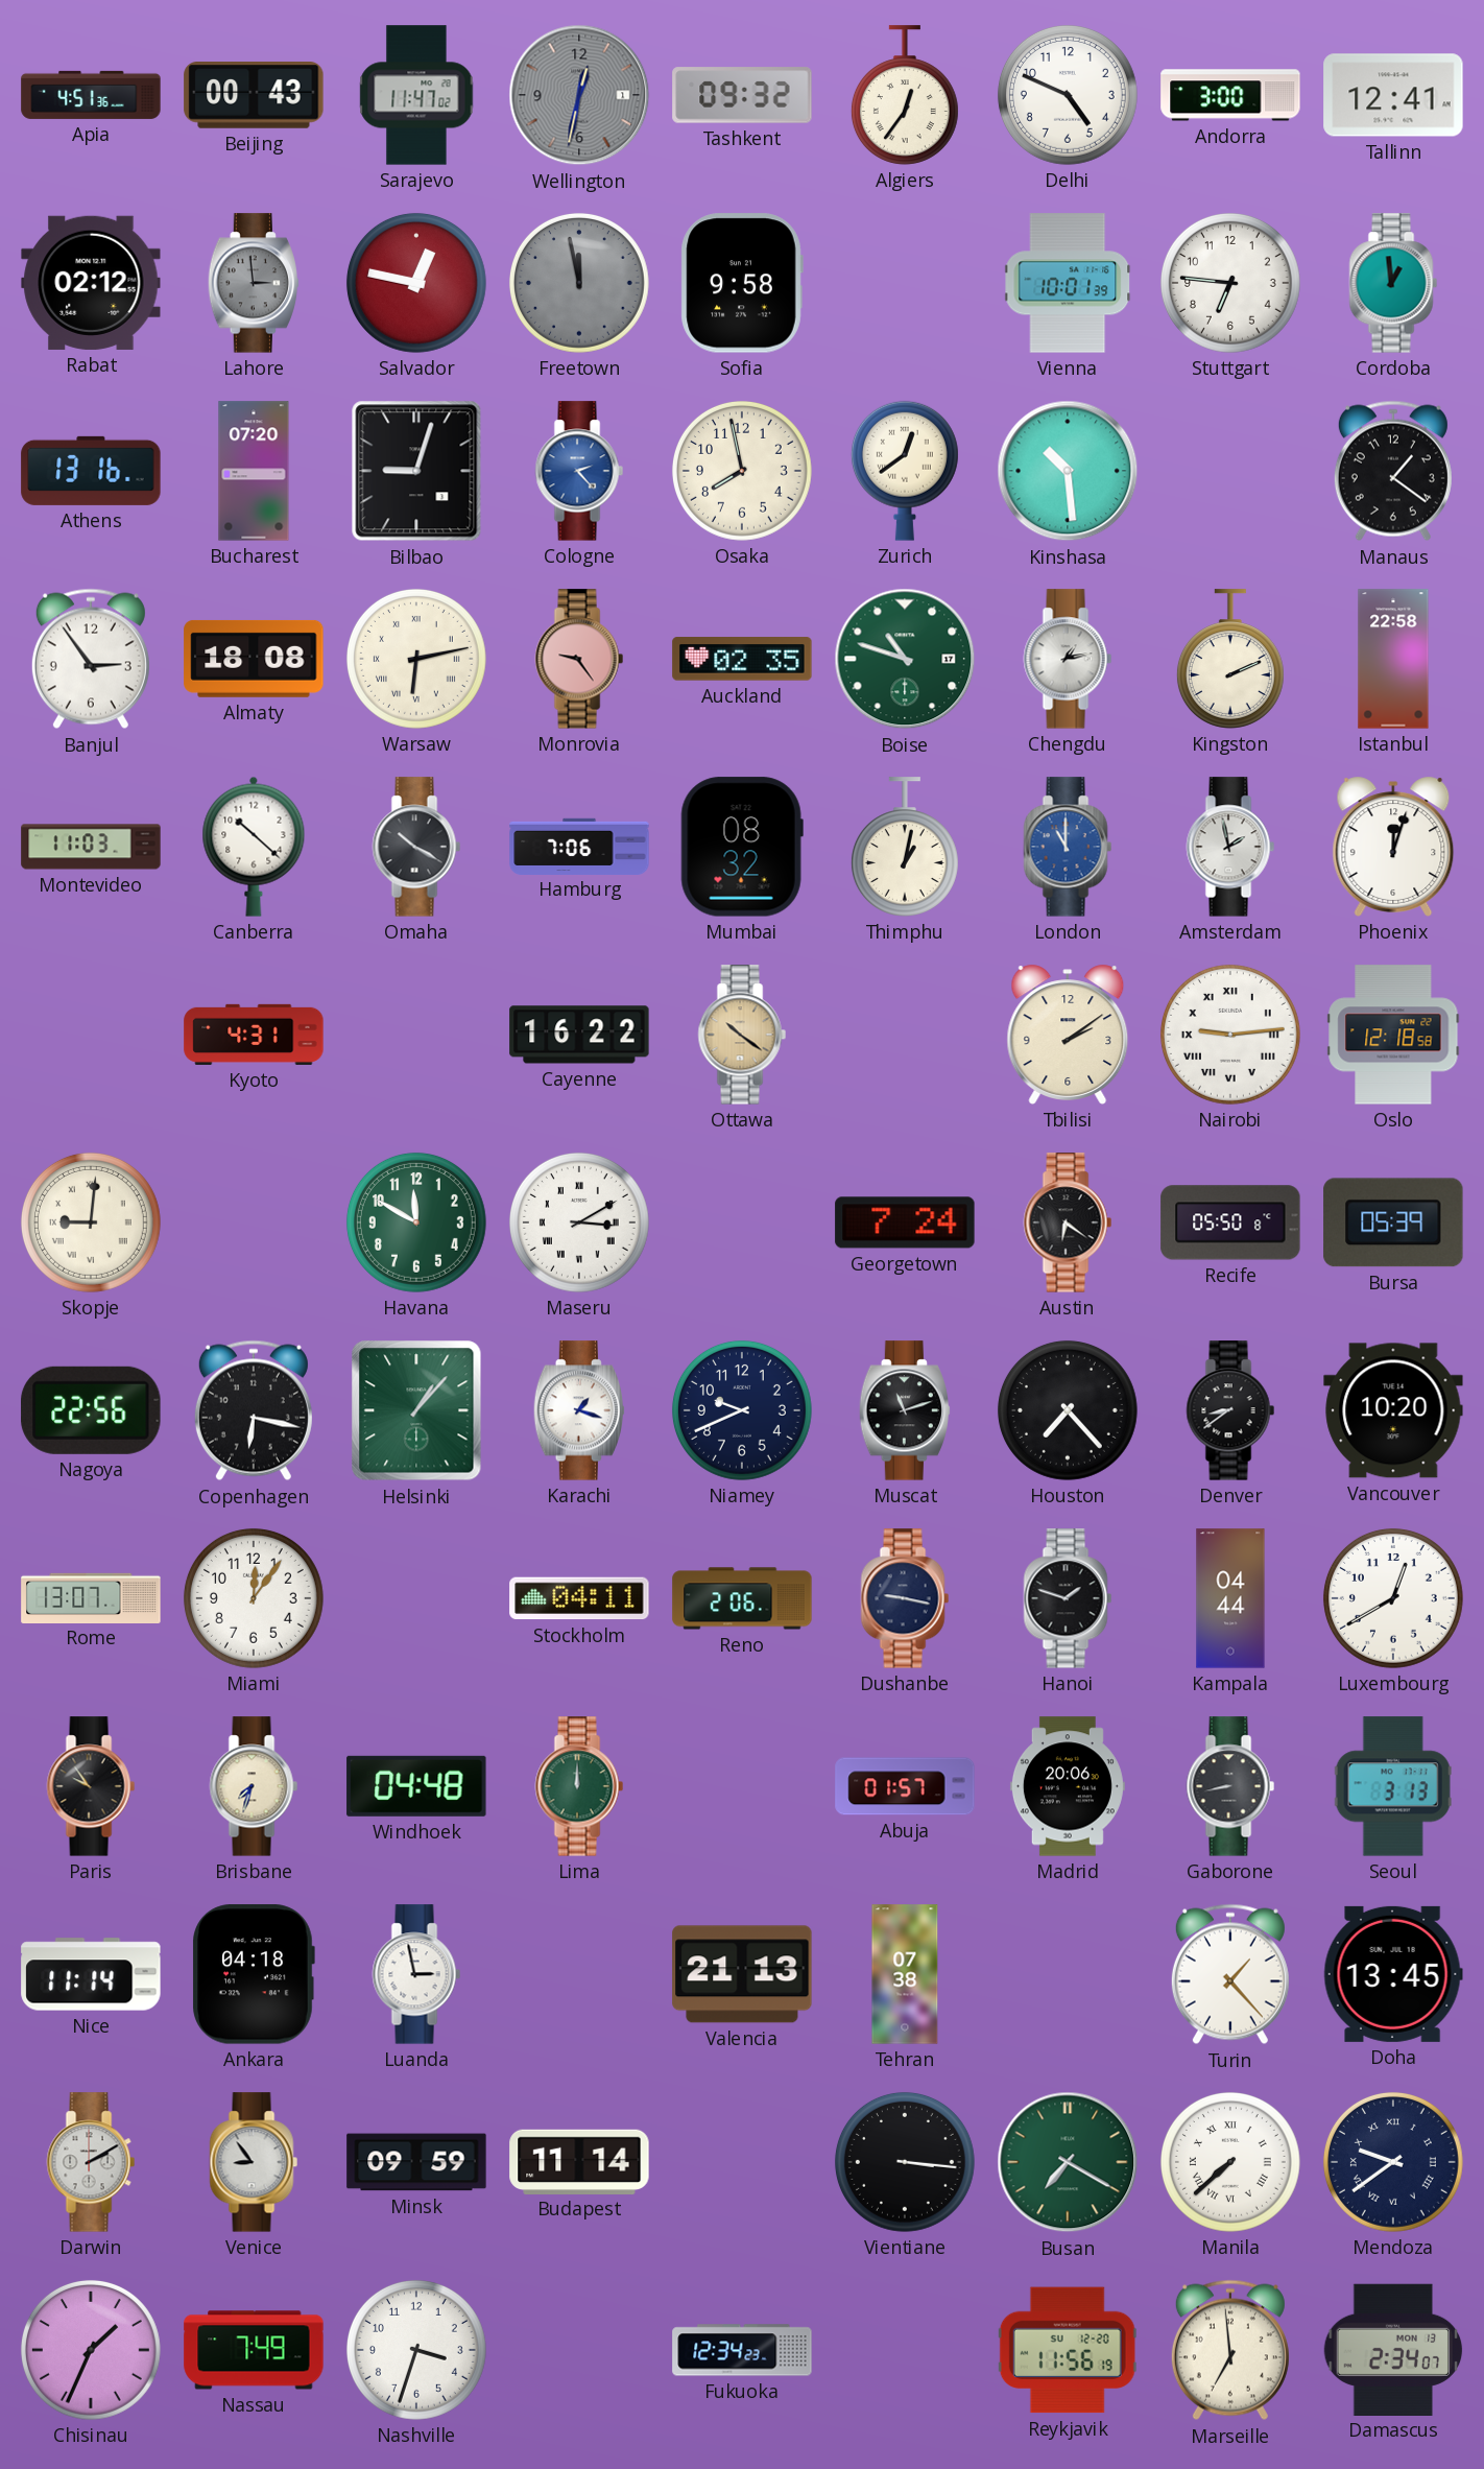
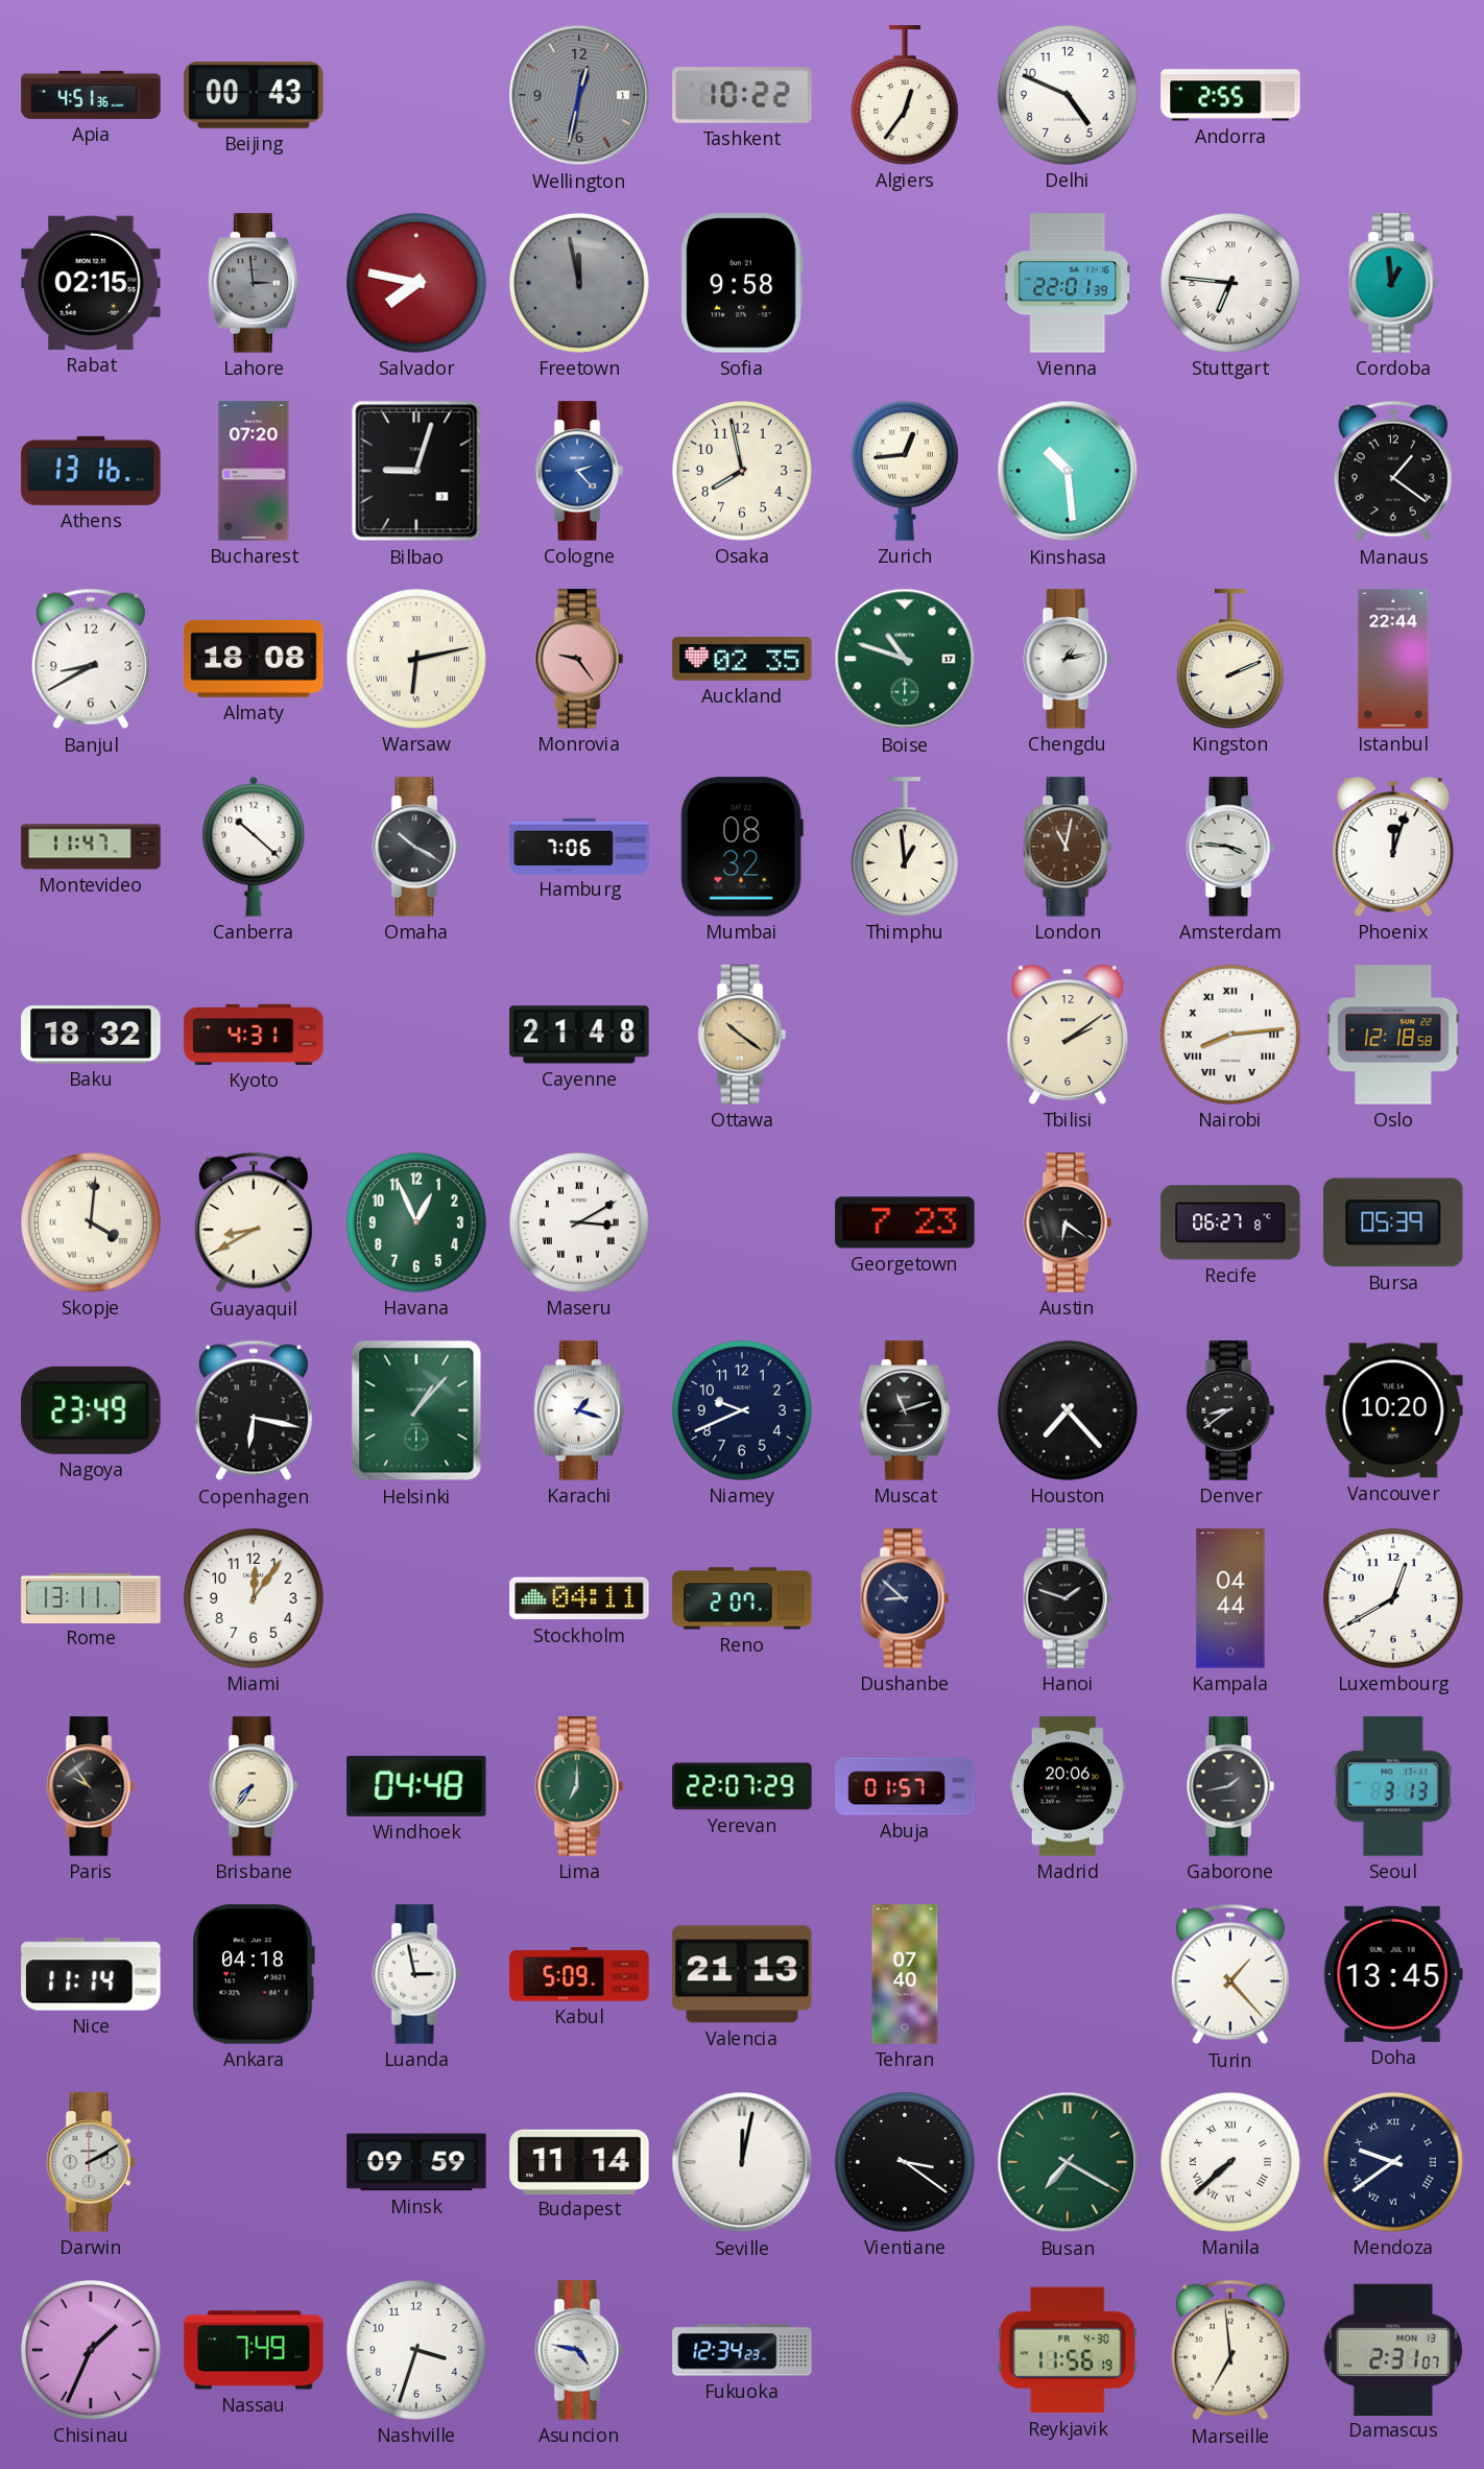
Sarajevo: 11:47 -> none
Tashkent: 09:32 -> 10:22
Andorra: 3:00 -> 2:55
Tallinn: 12:41 -> none
Rabat: 02:12 -> 02:15
Salvador: 12:47 -> 7:47
Vienna: 10:01 -> 22:01
Stuttgart numerals: Arabic -> Roman
Zurich: 12:39 -> 12:44
Banjul: 2:54 -> 8:40
Istanbul: 22:58 -> 22:44
Montevideo: 11:03 -> 11:47
Thimphu: 1:02 -> 12:59
London: 11:00 -> 11:02
London dial: blue -> brown
Amsterdam: 1:58 -> 3:46
Baku: none -> 18:32
Cayenne: 16:22 -> 21:48
Nairobi: 9:14 -> 8:14
Skopje: 9:01 -> 4:01
Guayaquil: none -> 8:40
Havana: 11:50 -> 12:56
Georgetown: 7:24 -> 7:23
Recife: 05:50 -> 06:27
Nagoya: 22:56 -> 23:49
Rome: 13:07 -> 13:11
Reno: 2:06 -> 2:07
Dushanbe: 9:17 -> 8:52
Brisbane: 7:33 -> 7:36
Lima: 12:00 -> 7:00
Yerevan: none -> 22:07
Gaborone: 8:43 -> 1:43
Kabul: none -> 5:09
Tehran: 07:38 -> 07:40
Venice: 8:54 -> none
Seville: none -> 12:02
Vientiane: 3:16 -> 3:21
Asuncion: none -> 4:47
Reykjavik date: SU 12-20 -> FR 4-30
Damascus: 2:34 -> 2:31
